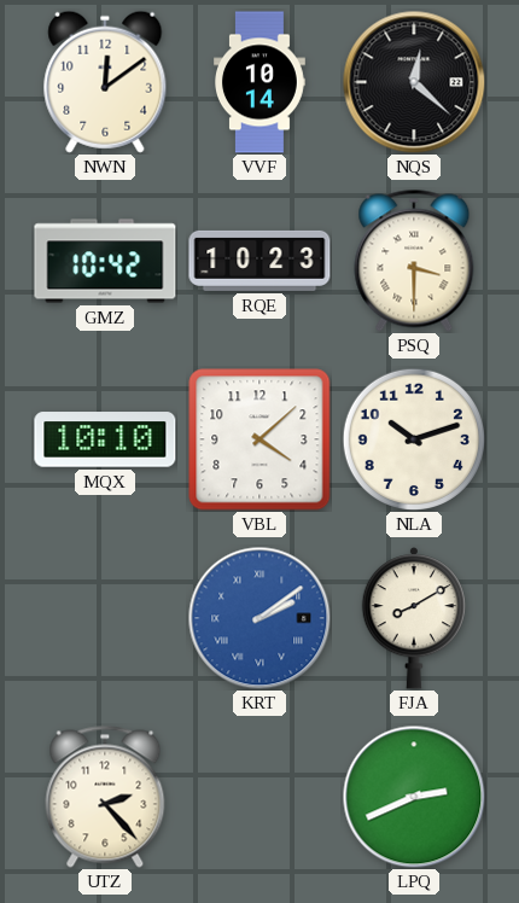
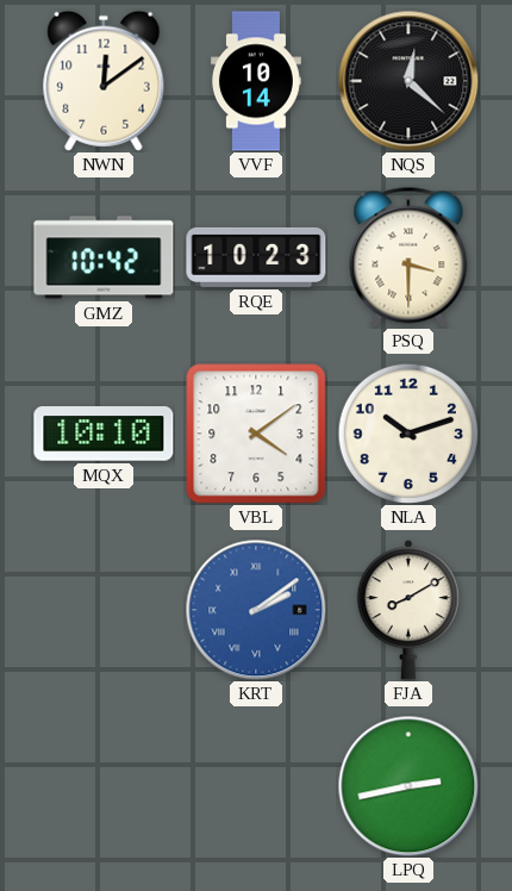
VBL: 4:08 -> 4:09
UTZ: 2:23 -> none
LPQ: 2:41 -> 2:43
